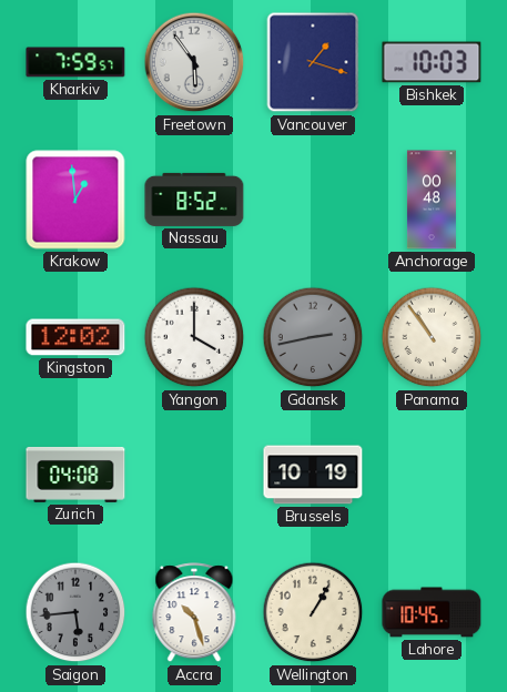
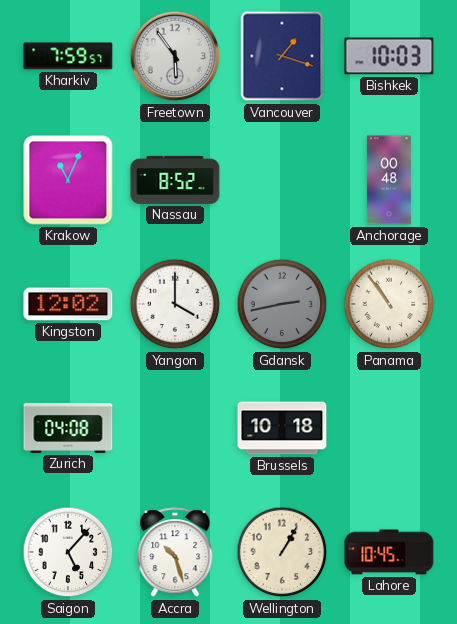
Krakow: 12:59 -> 11:04
Brussels: 10:19 -> 10:18
Saigon: 5:44 -> 5:07
Saigon dial: grey -> white
